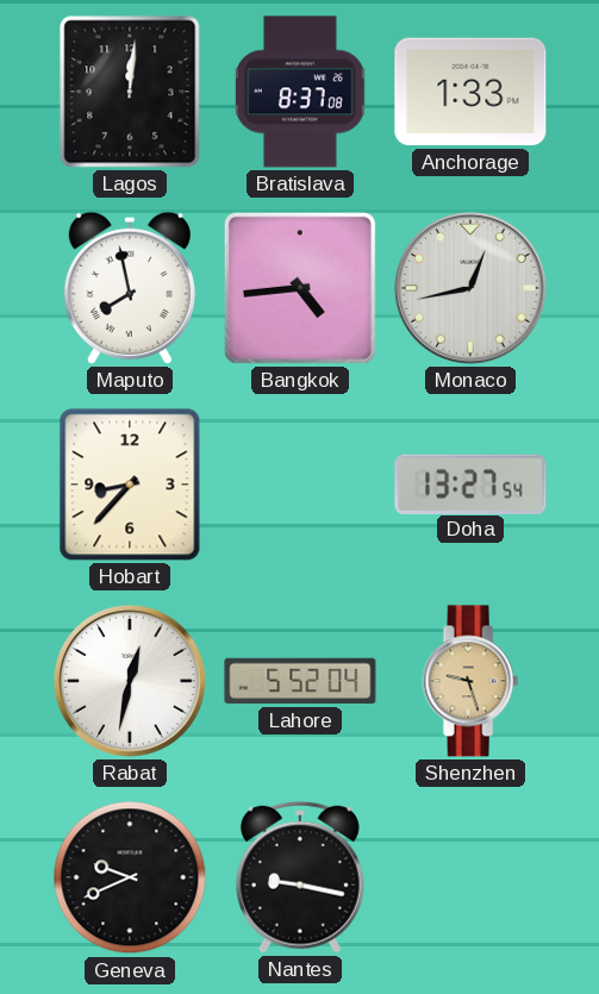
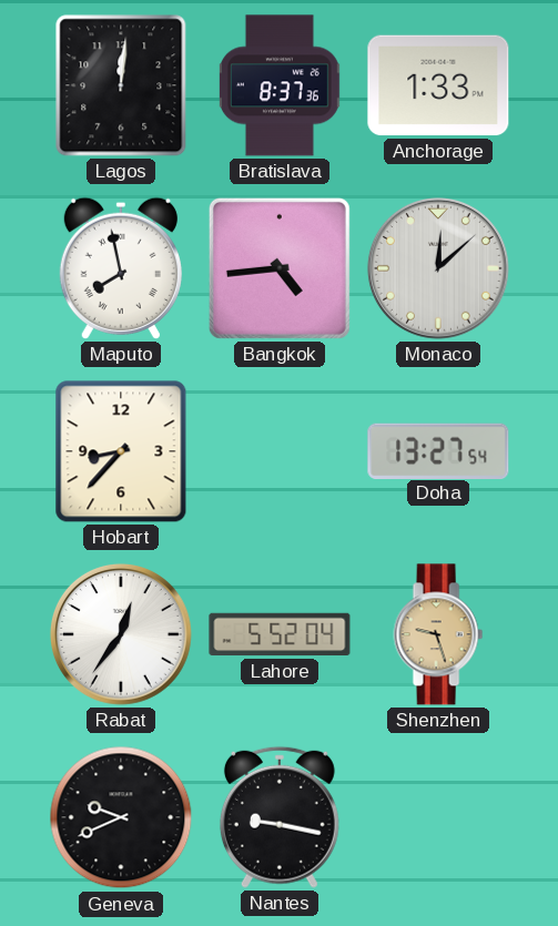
Bratislava: 8:37:08 -> 8:37:36
Monaco: 12:43 -> 12:08
Rabat: 12:32 -> 12:36
